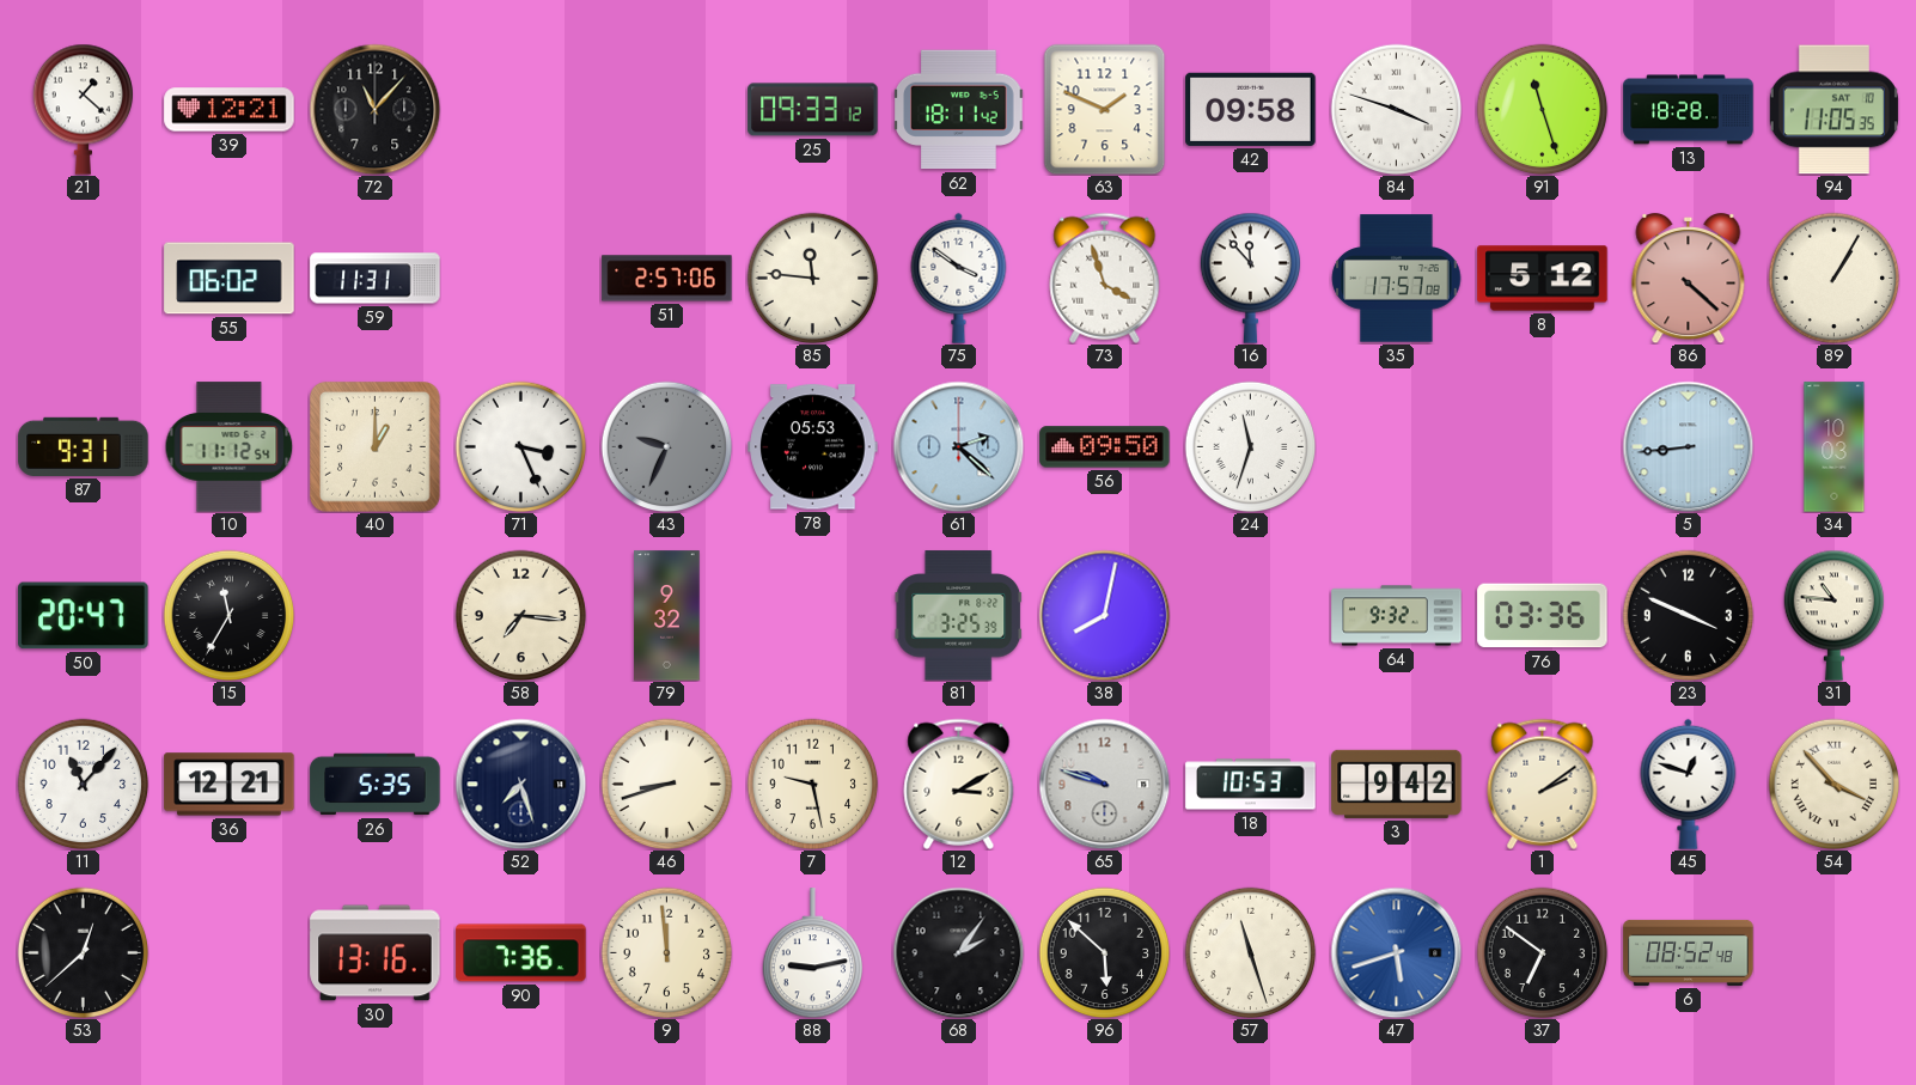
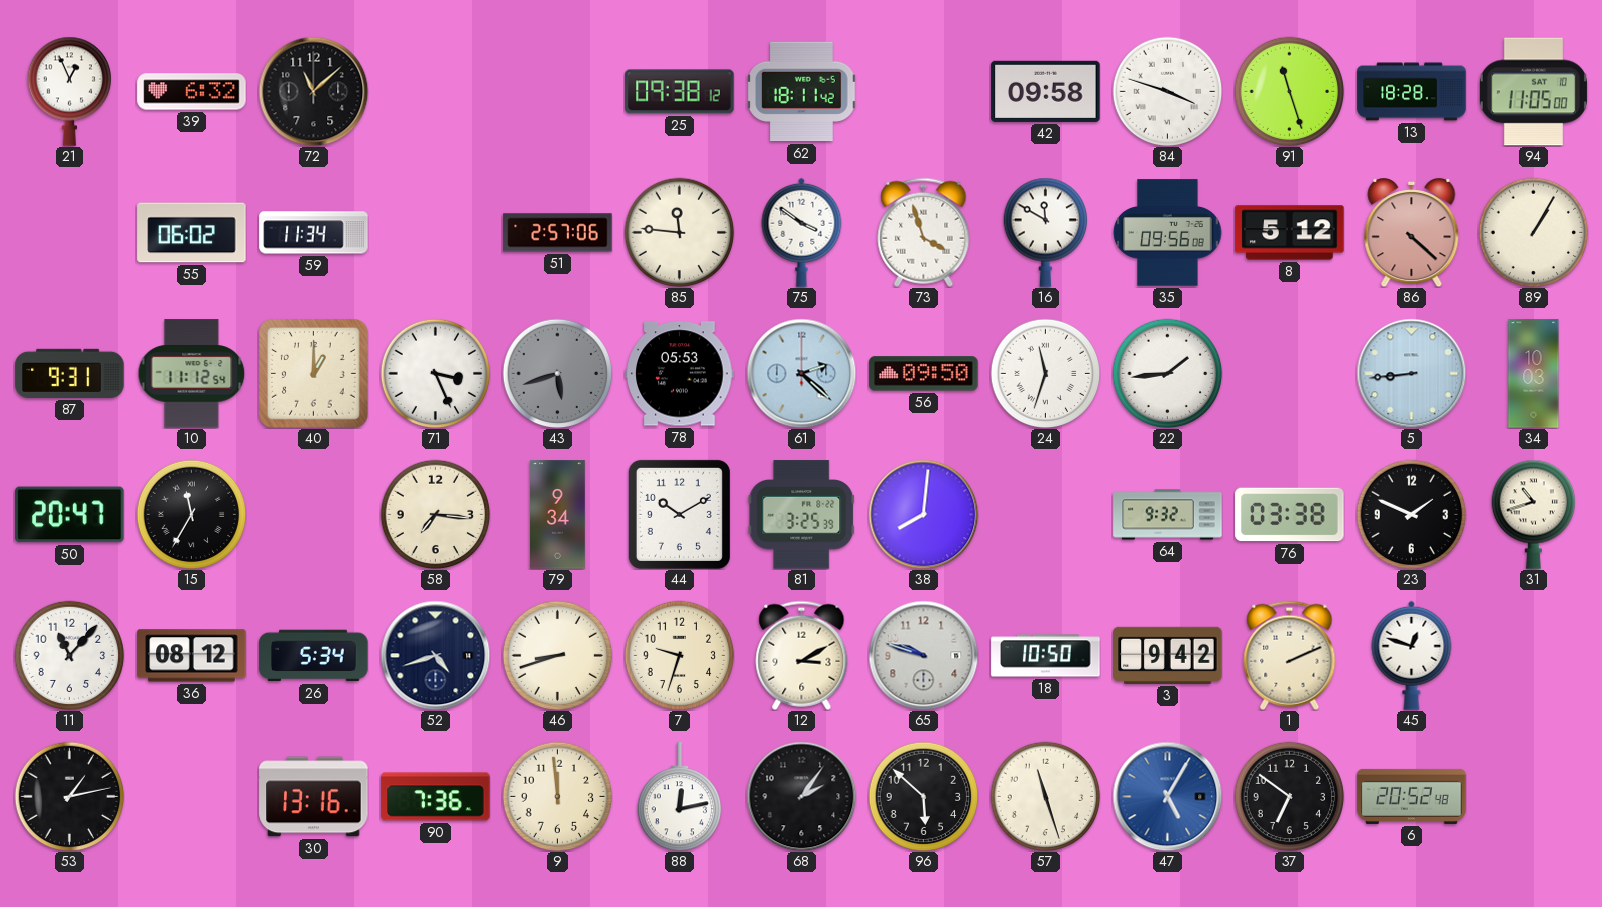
21: 1:22 -> 12:56
39: 12:21 -> 6:32
72: 11:07 -> 11:08
25: 09:33 -> 09:38
63: 1:49 -> none
94: 11:05:35 -> 11:05:00
59: 11:31 -> 11:34
16: 11:53 -> 11:50
35: 17:57 -> 09:56
43: 9:34 -> 5:42
22: none -> 1:44
79: 9:32 -> 9:34
44: none -> 10:10
38: 8:02 -> 8:01
76: 03:36 -> 03:38
23: 3:49 -> 1:49
31: 10:46 -> 10:42
36: 12:21 -> 08:12
26: 5:35 -> 5:34
52: 7:27 -> 4:42
7: 9:28 -> 9:33
18: 10:53 -> 10:50
1: 2:09 -> 2:11
54: 3:53 -> none
53: 12:38 -> 1:13
88: 9:13 -> 12:13
47: 5:42 -> 5:05
6: 08:52 -> 20:52
